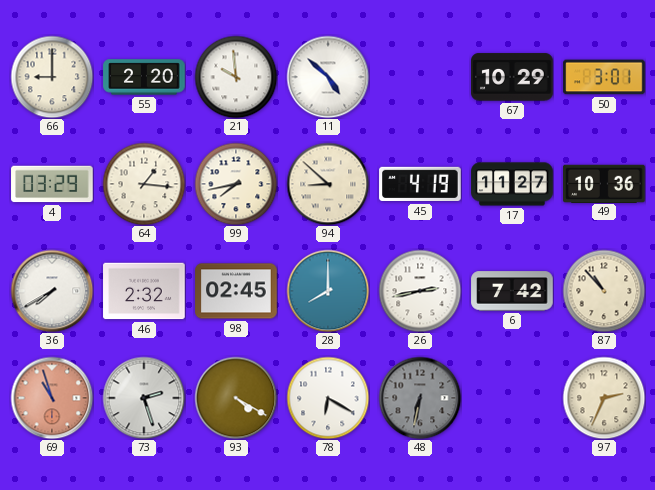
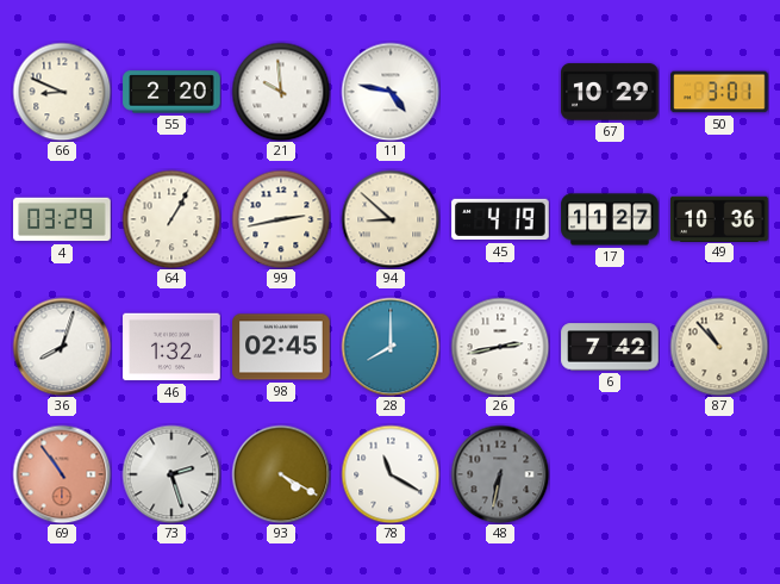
66: 9:00 -> 8:49
11: 4:52 -> 4:47
64: 1:16 -> 1:05
99: 7:43 -> 2:43
36: 7:40 -> 8:03
46: 2:32 -> 1:32
69: 10:57 -> 10:54
78: 6:20 -> 11:20
97: 2:34 -> none
